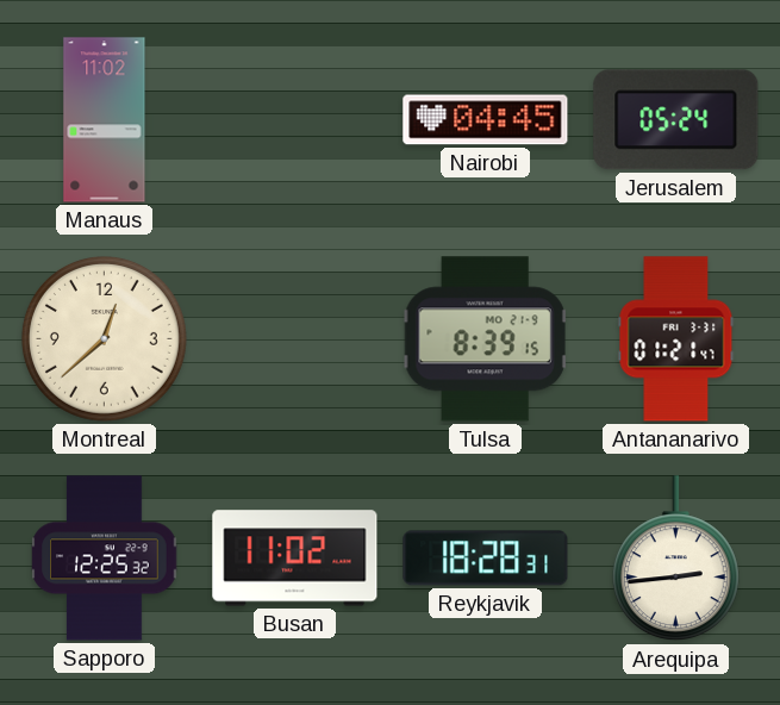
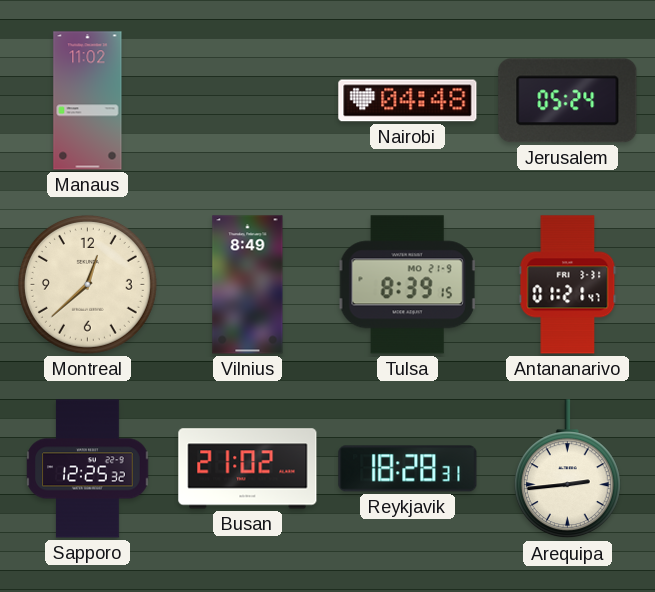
Nairobi: 04:45 -> 04:48
Vilnius: none -> 8:49
Busan: 11:02 -> 21:02
